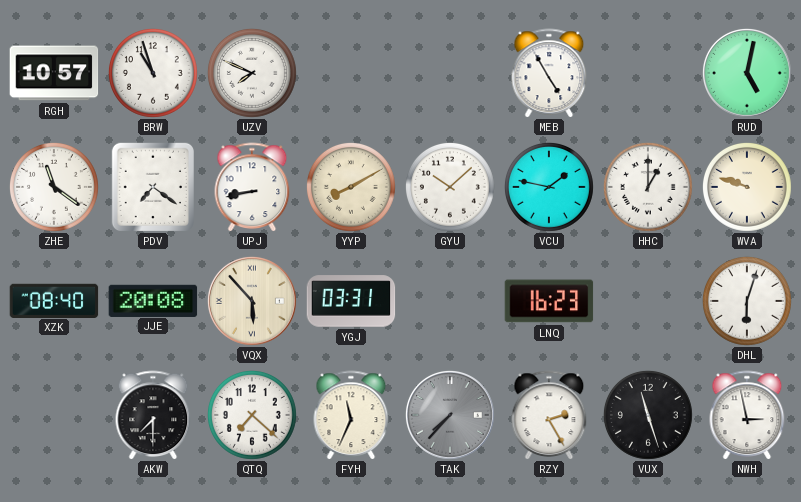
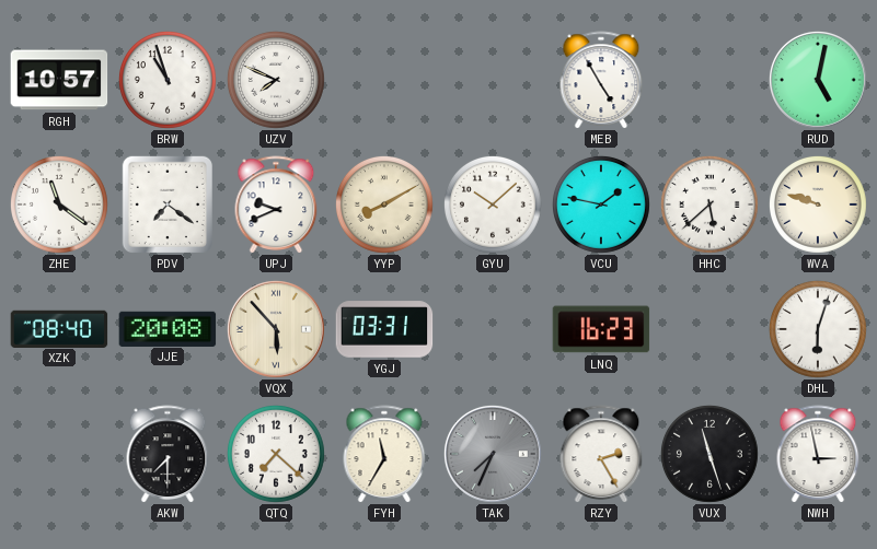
UPJ: 8:43 -> 9:41
HHC: 1:00 -> 5:38
FYH: 11:34 -> 11:35
TAK: 7:37 -> 7:34
